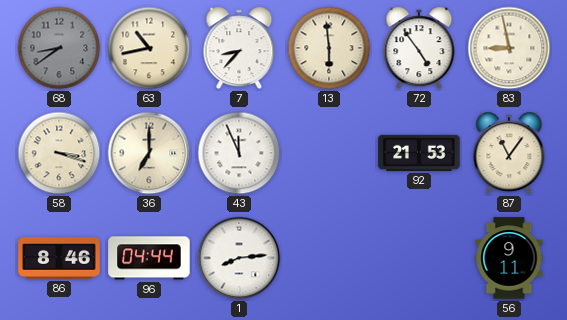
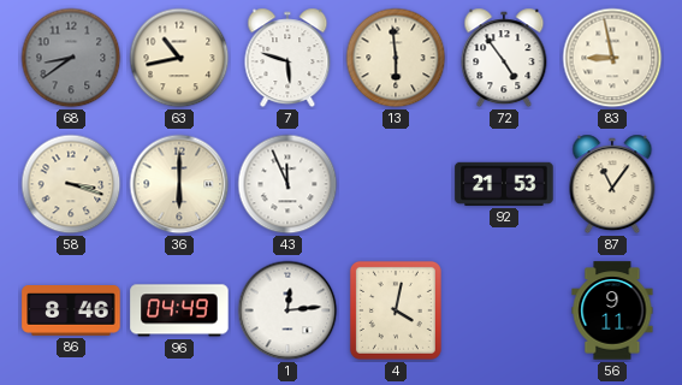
7: 8:37 -> 5:48
36: 7:00 -> 6:00
96: 04:44 -> 04:49
1: 8:14 -> 12:14
4: none -> 4:02
